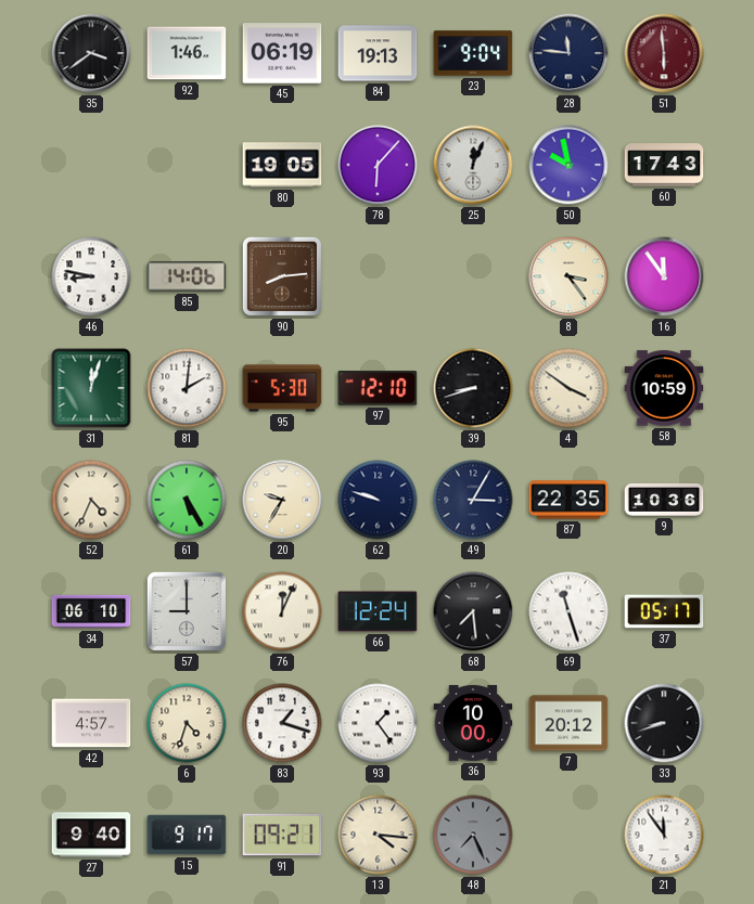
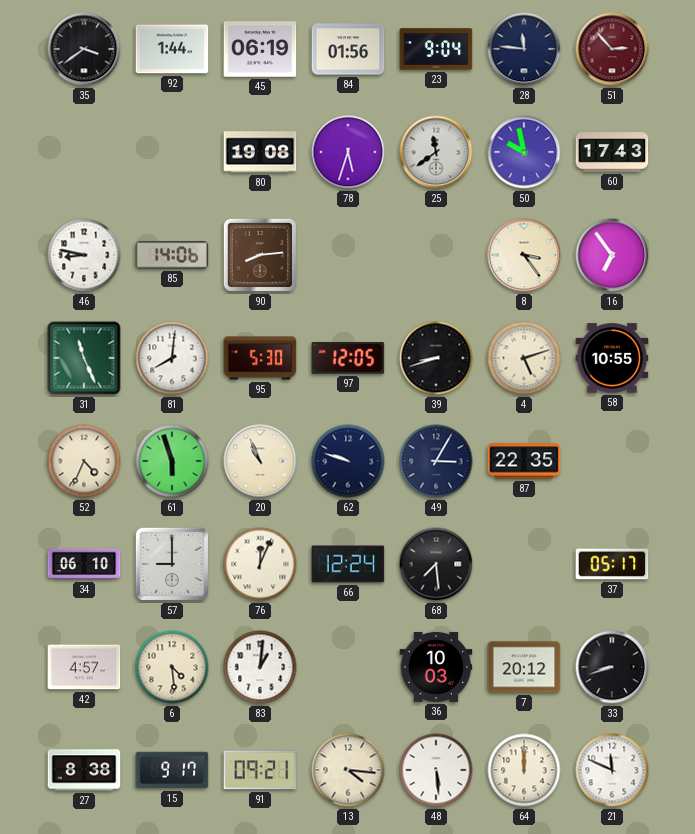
92: 1:46 -> 1:44
84: 19:13 -> 01:56
51: 5:59 -> 2:53
80: 19:05 -> 19:08
78: 6:07 -> 5:33
25: 12:04 -> 11:39
16: 11:54 -> 6:54
31: 12:03 -> 11:26
81: 2:01 -> 8:01
97: 12:10 -> 12:05
4: 3:51 -> 5:12
58: 10:59 -> 10:55
61: 5:25 -> 5:57
20: 9:35 -> 10:56
9: 10:36 -> none
69: 11:27 -> none
6: 4:33 -> 4:29
83: 1:18 -> 1:01
93: 1:24 -> none
36: 10:00 -> 10:03
27: 9:40 -> 8:38
48: 7:26 -> 5:29
48 dial: grey -> white
64: none -> 12:00
21: 11:54 -> 11:49
